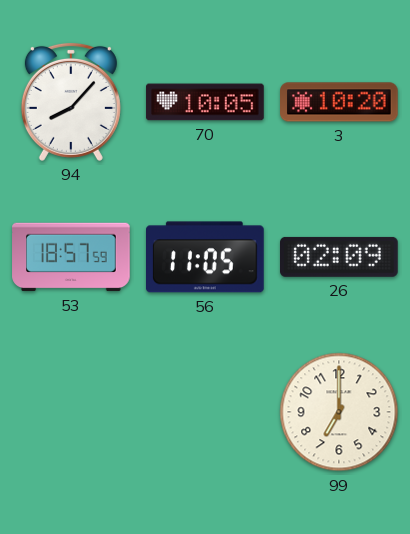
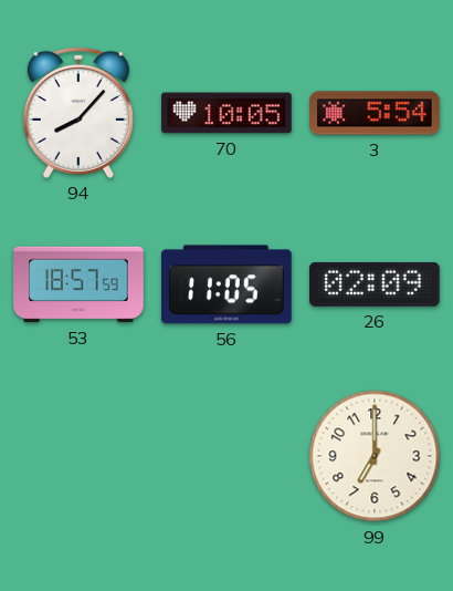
3: 10:20 -> 5:54
